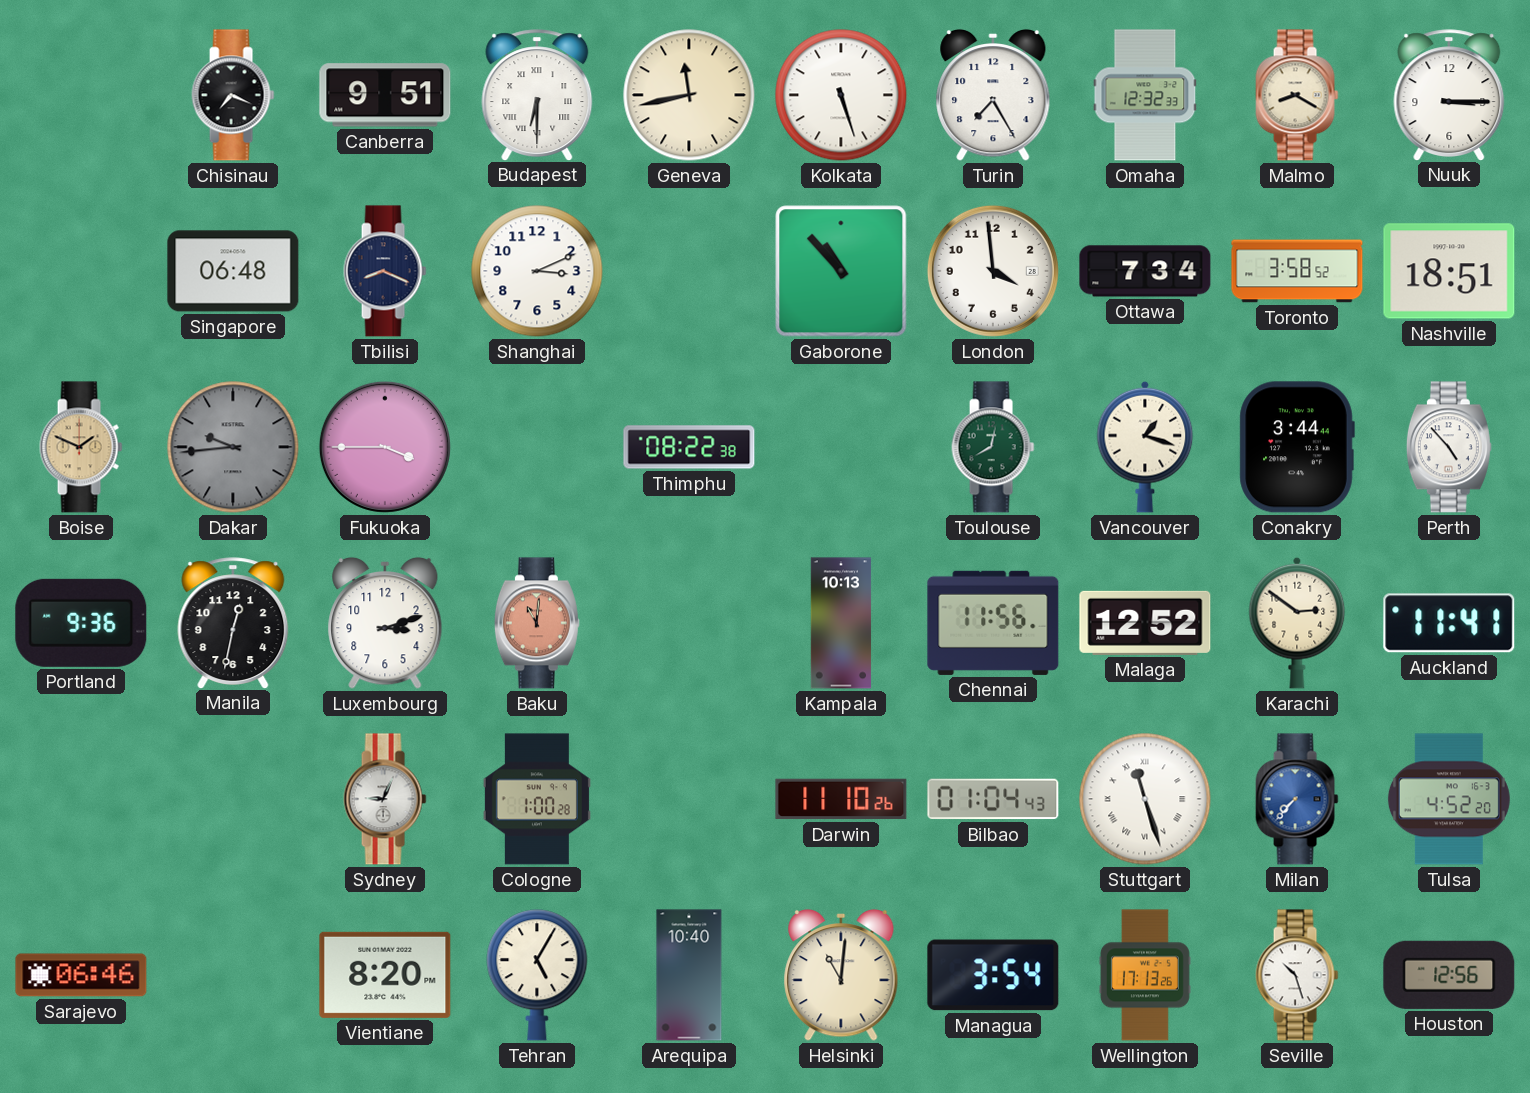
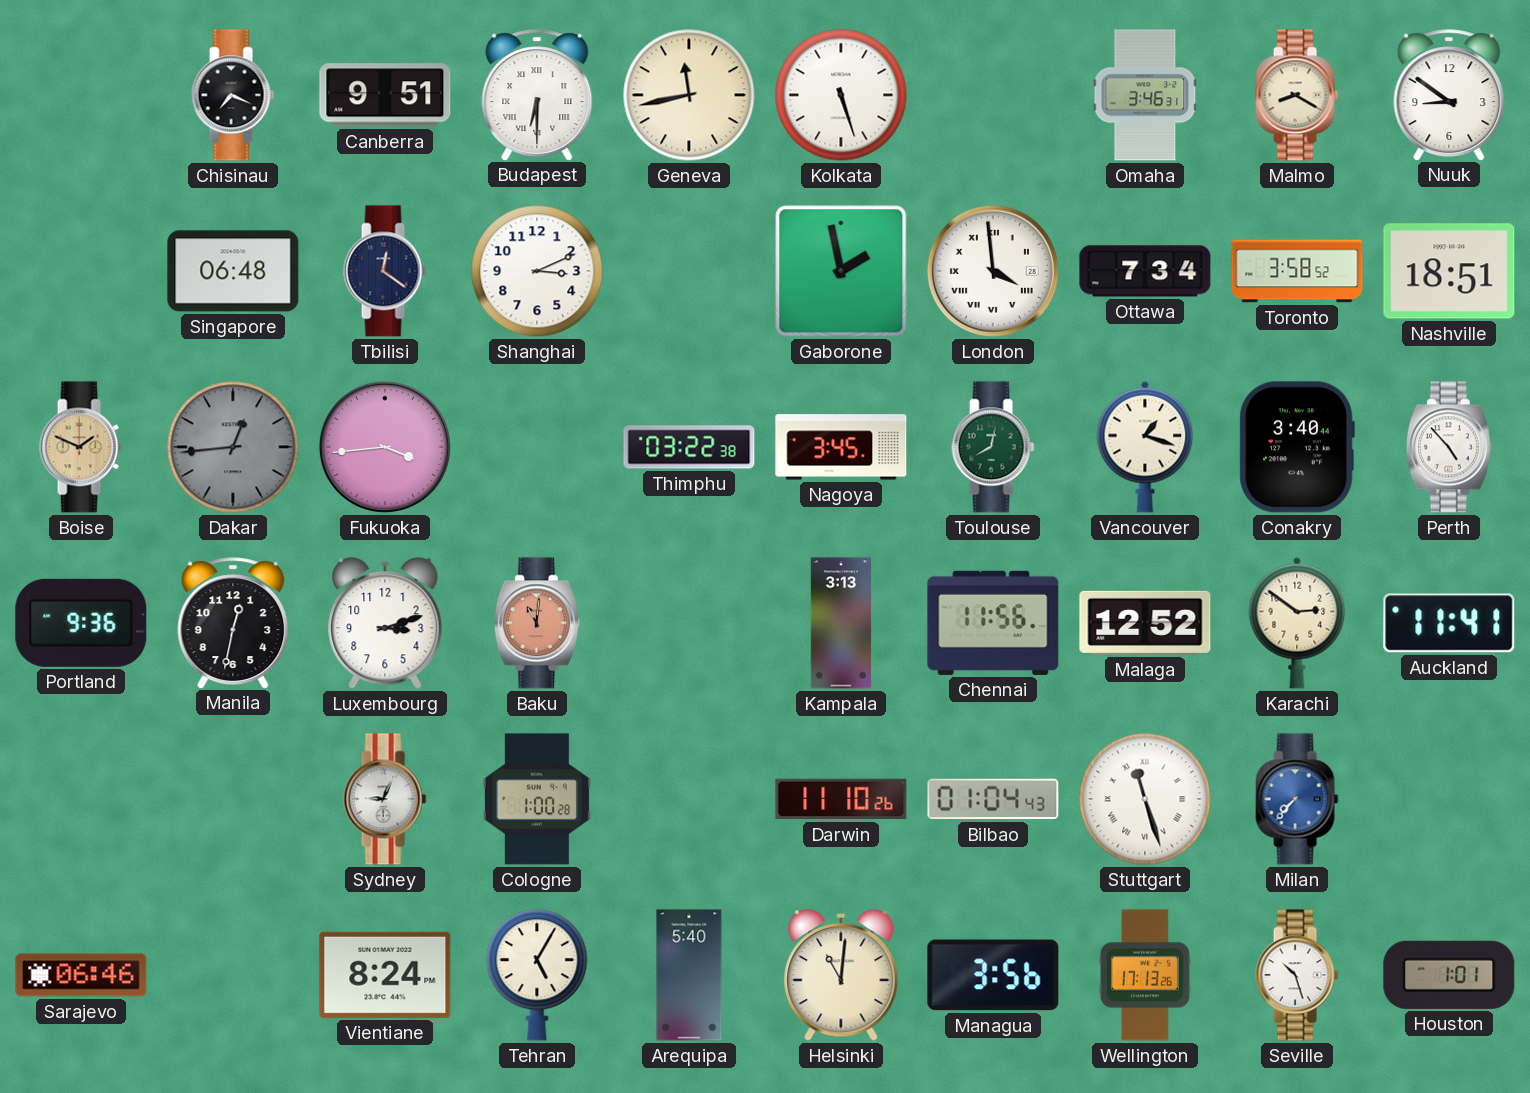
Turin: 7:25 -> none
Omaha: 12:32 -> 3:46
Nuuk: 3:15 -> 8:51
Tbilisi: 8:19 -> 12:21
Gaborone: 10:53 -> 1:58
London numerals: Arabic -> Roman
Dakar: 9:44 -> 12:44
Fukuoka: 3:45 -> 3:44
Thimphu: 08:22 -> 03:22
Nagoya: none -> 3:45
Conakry: 3:44 -> 3:40
Kampala: 10:13 -> 3:13
Tulsa: 4:52 -> none
Vientiane: 8:20 -> 8:24
Arequipa: 10:40 -> 5:40
Managua: 3:54 -> 3:56
Houston: 12:56 -> 1:01
